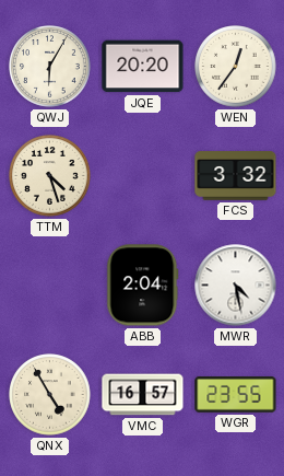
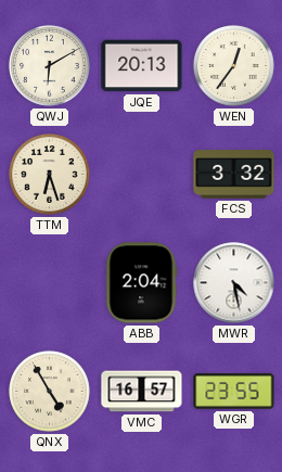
QWJ: 6:05 -> 6:10
JQE: 20:20 -> 20:13
TTM: 4:27 -> 6:27
